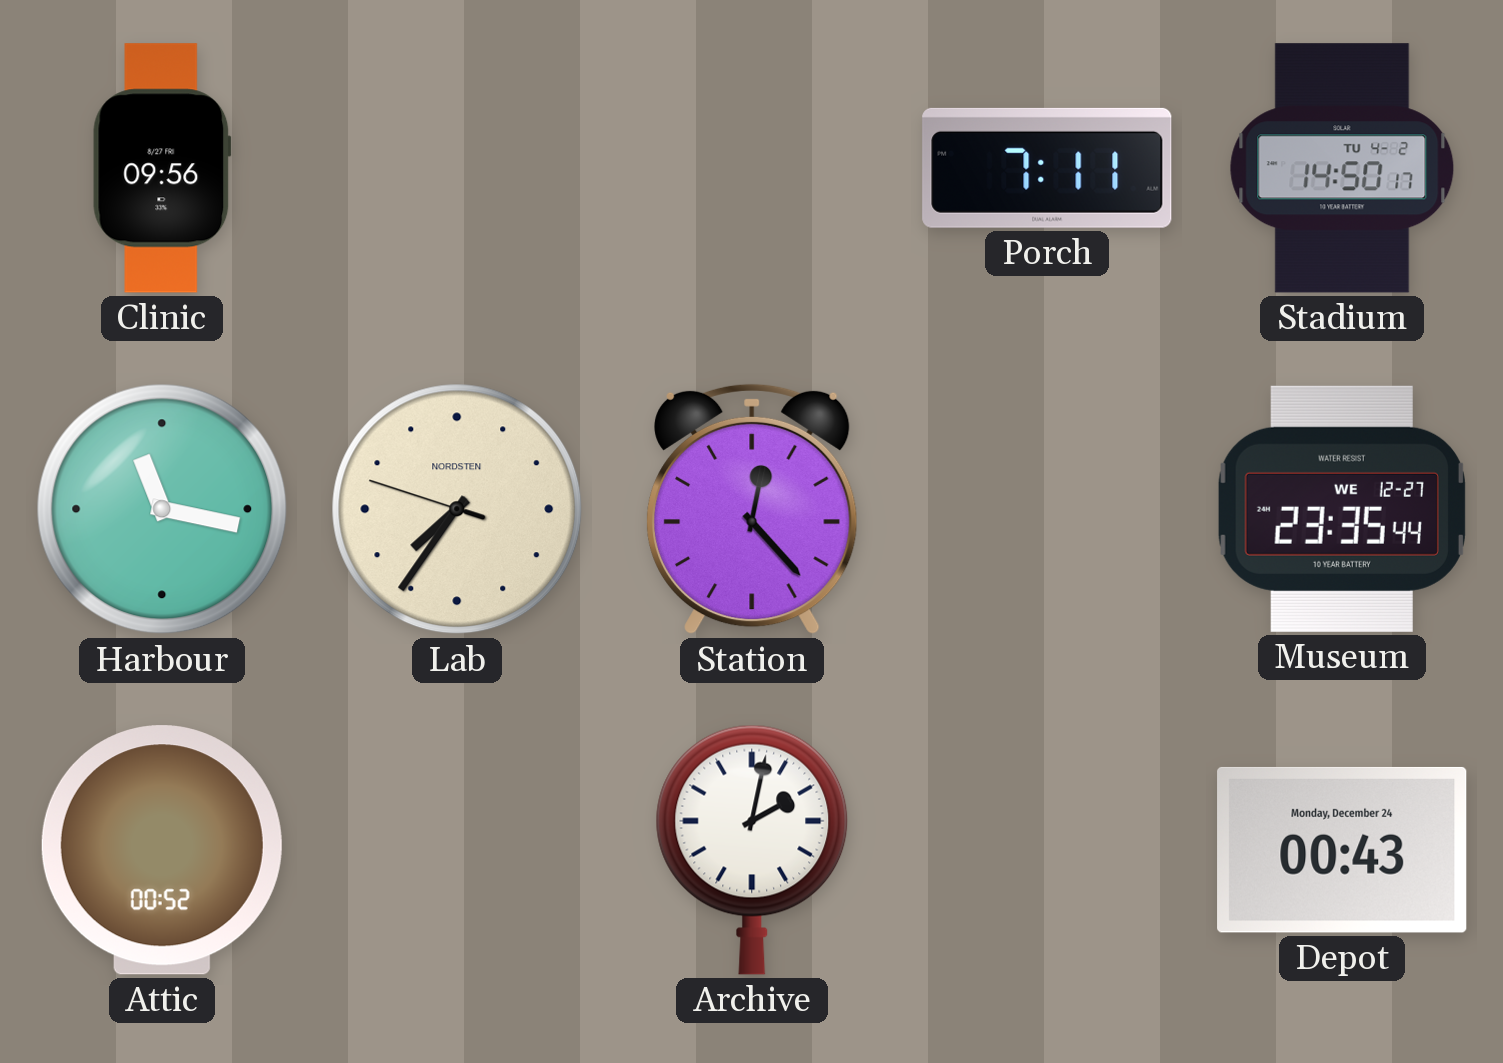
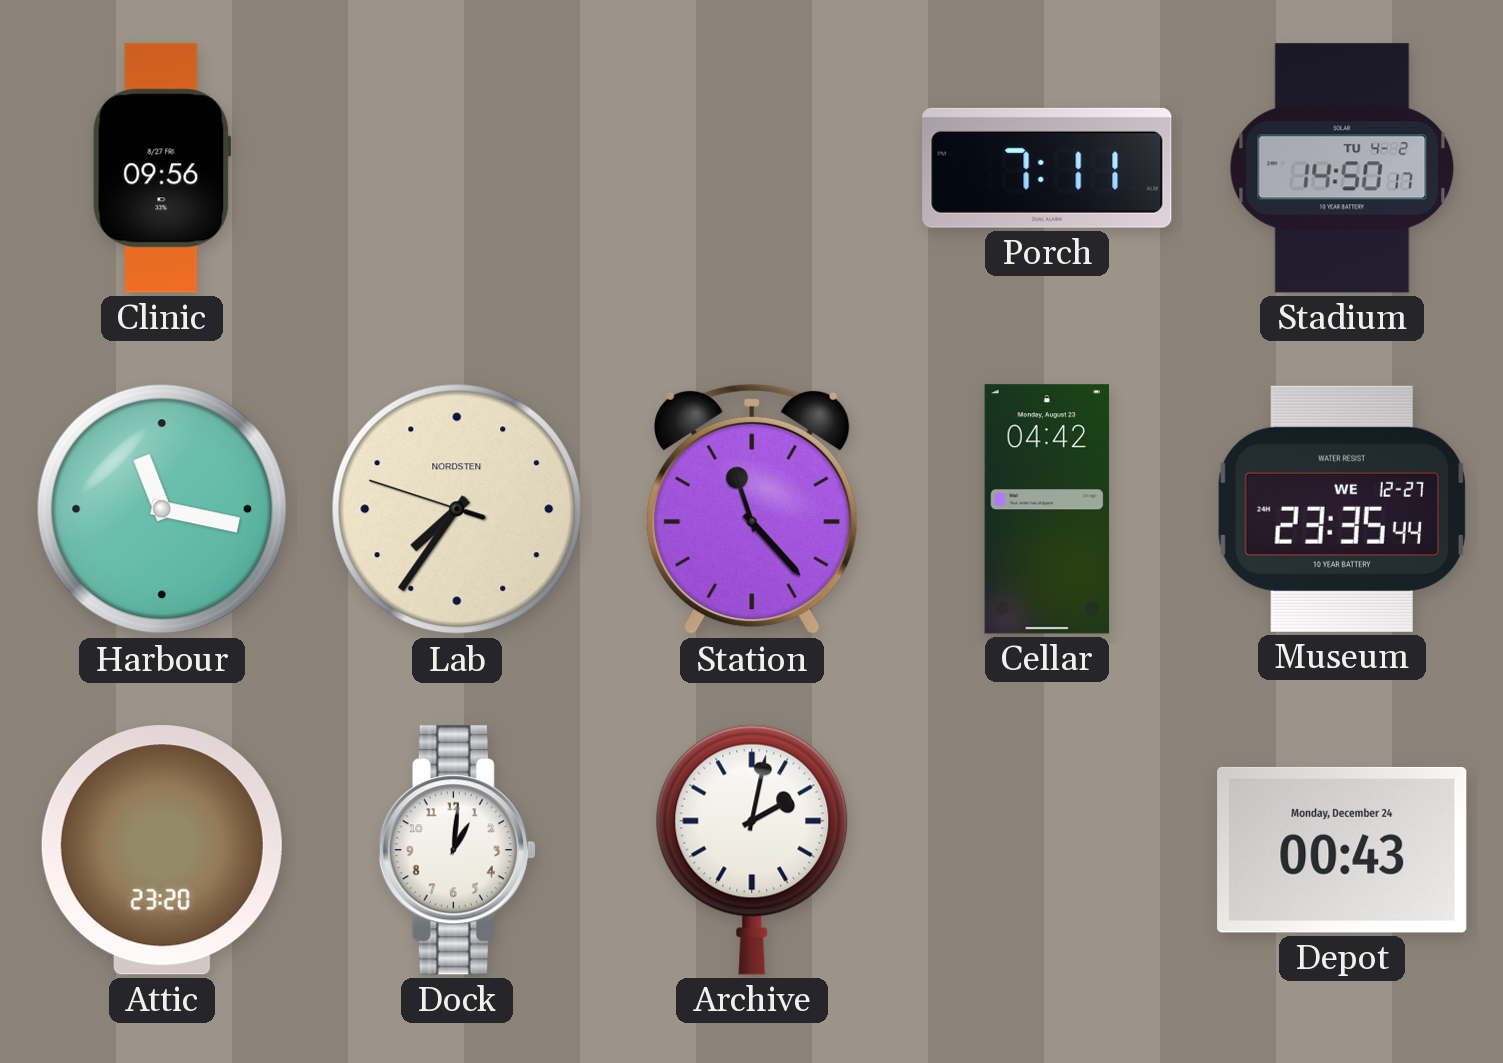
Station: 12:23 -> 11:23
Cellar: none -> 04:42
Attic: 00:52 -> 23:20
Dock: none -> 1:01
